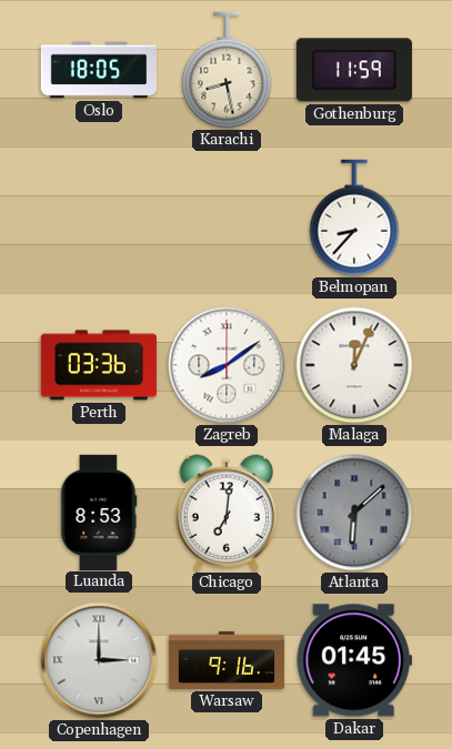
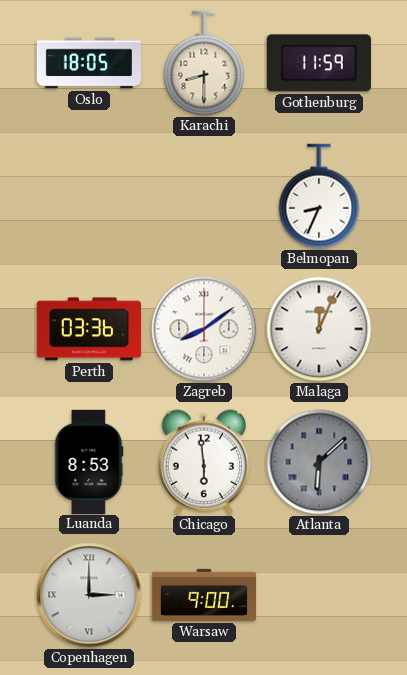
Karachi: 8:28 -> 8:30
Belmopan: 8:37 -> 8:34
Chicago: 7:01 -> 5:59
Warsaw: 9:16 -> 9:00
Dakar: 01:45 -> none
